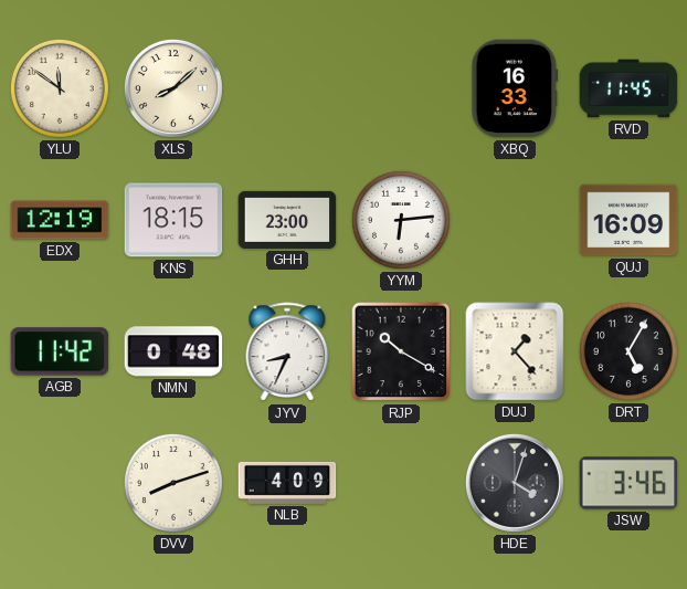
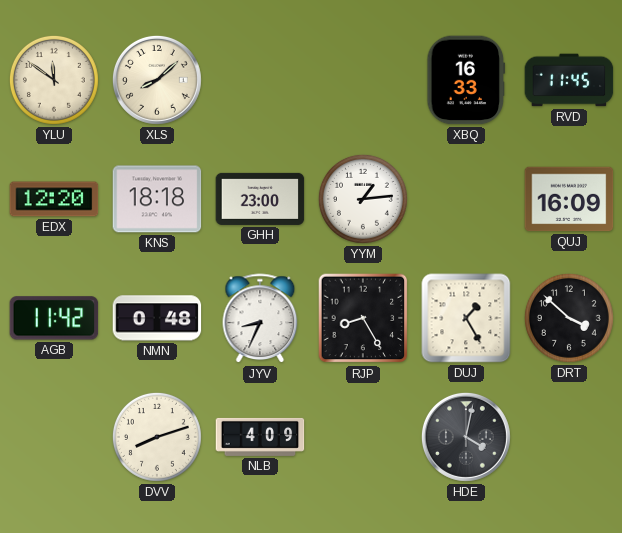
EDX: 12:19 -> 12:20
KNS: 18:15 -> 18:18
YYM: 6:14 -> 1:14
RJP: 10:20 -> 8:25
DUJ: 1:23 -> 1:25
DRT: 5:05 -> 3:52
HDE: 4:03 -> 4:02
JSW: 3:46 -> none
